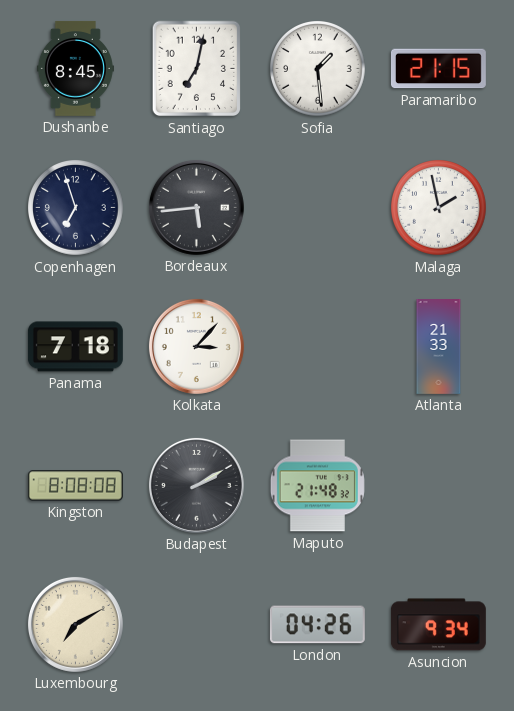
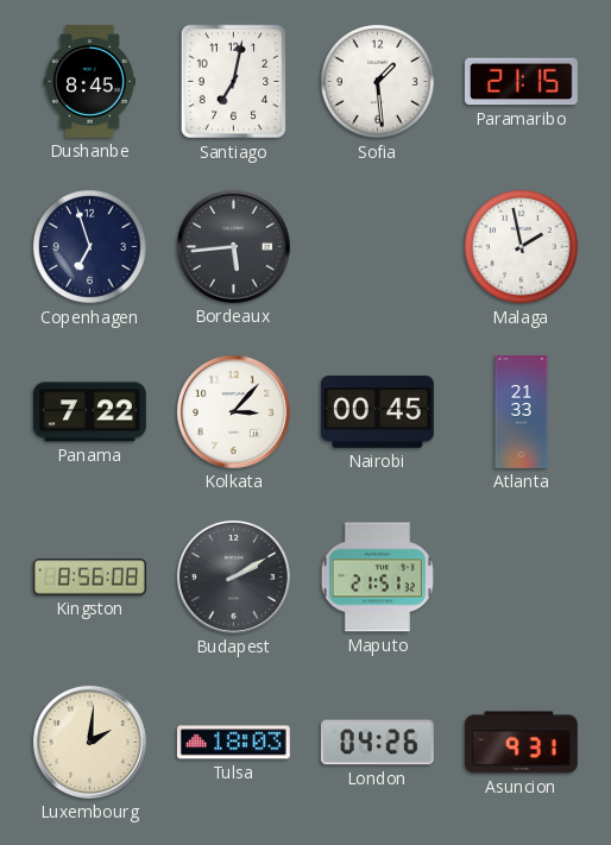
Panama: 7:18 -> 7:22
Nairobi: none -> 00:45
Kingston: 8:08 -> 8:56
Maputo: 21:48 -> 21:51
Luxembourg: 7:10 -> 2:01
Tulsa: none -> 18:03
Asuncion: 9:34 -> 9:31
